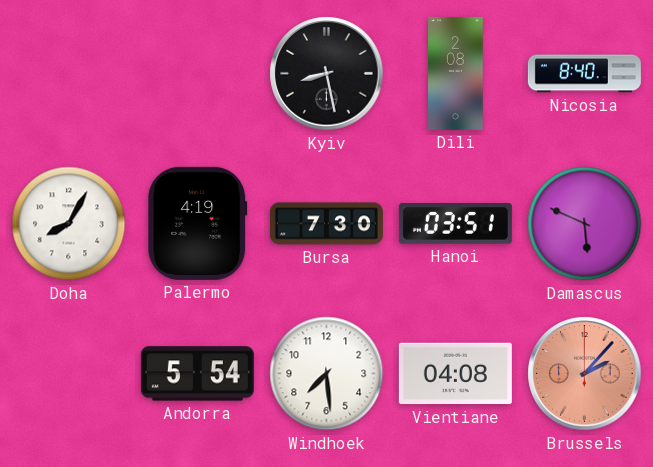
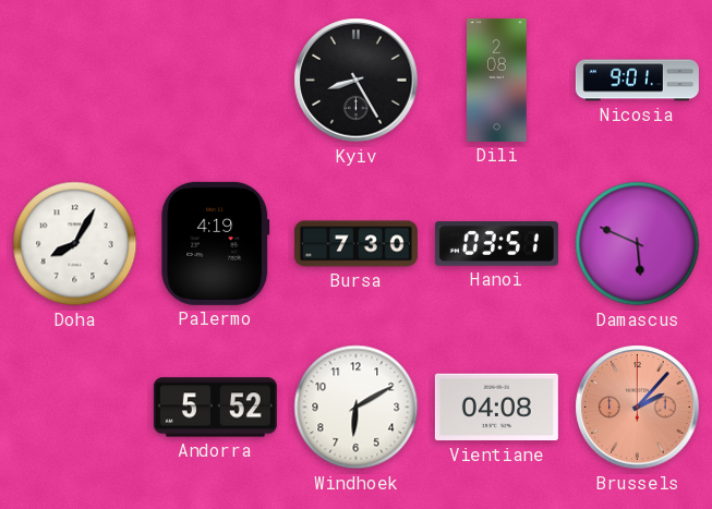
Kyiv: 8:28 -> 8:25
Nicosia: 8:40 -> 9:01
Andorra: 5:54 -> 5:52
Windhoek: 7:29 -> 6:10
